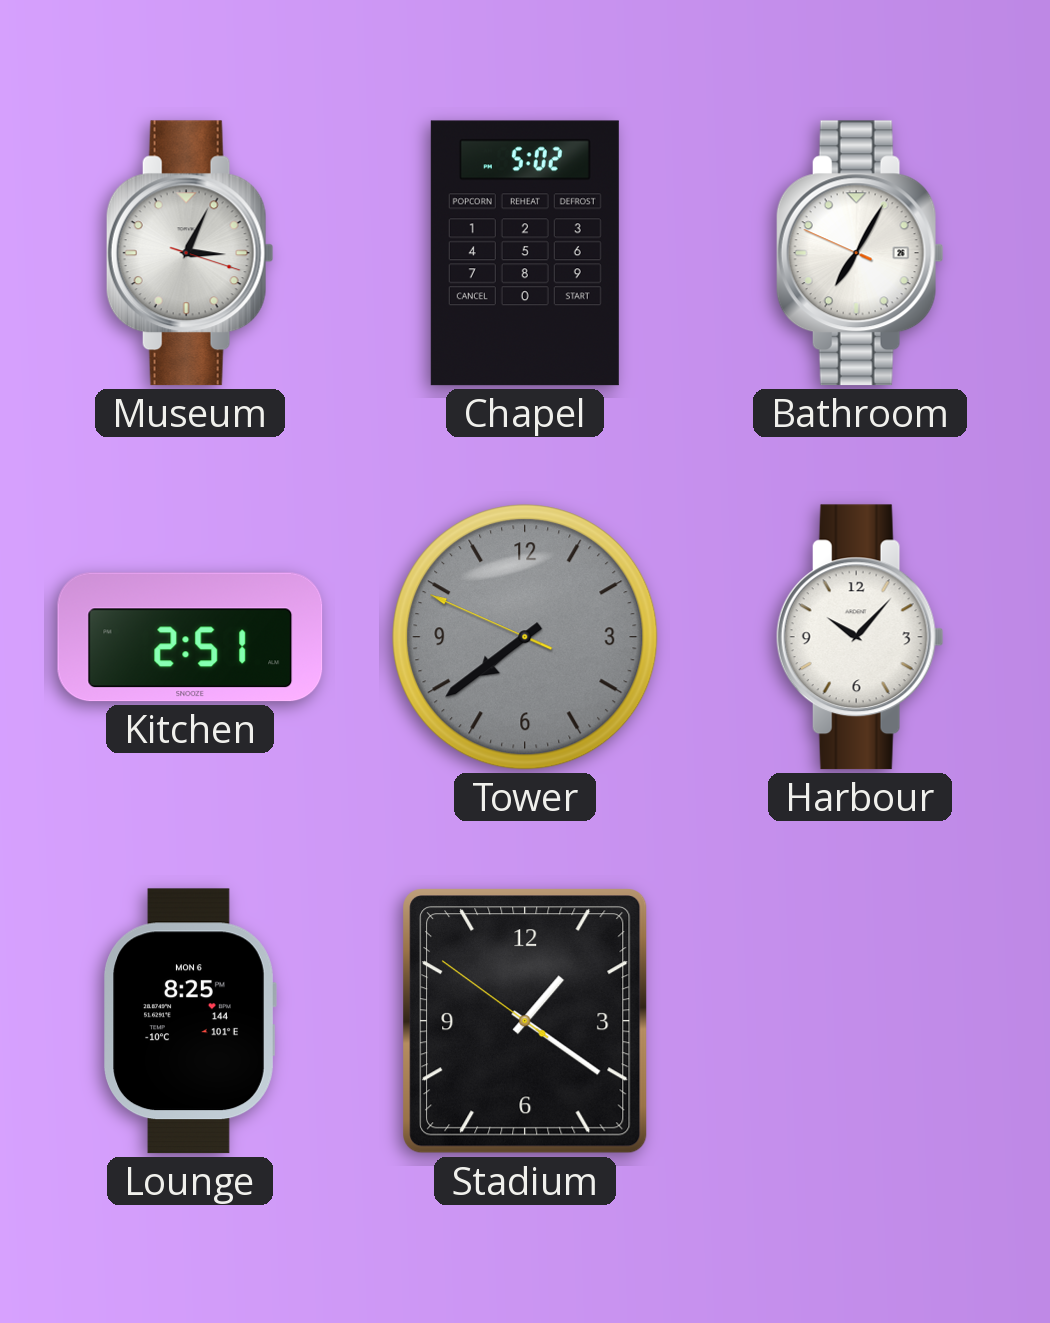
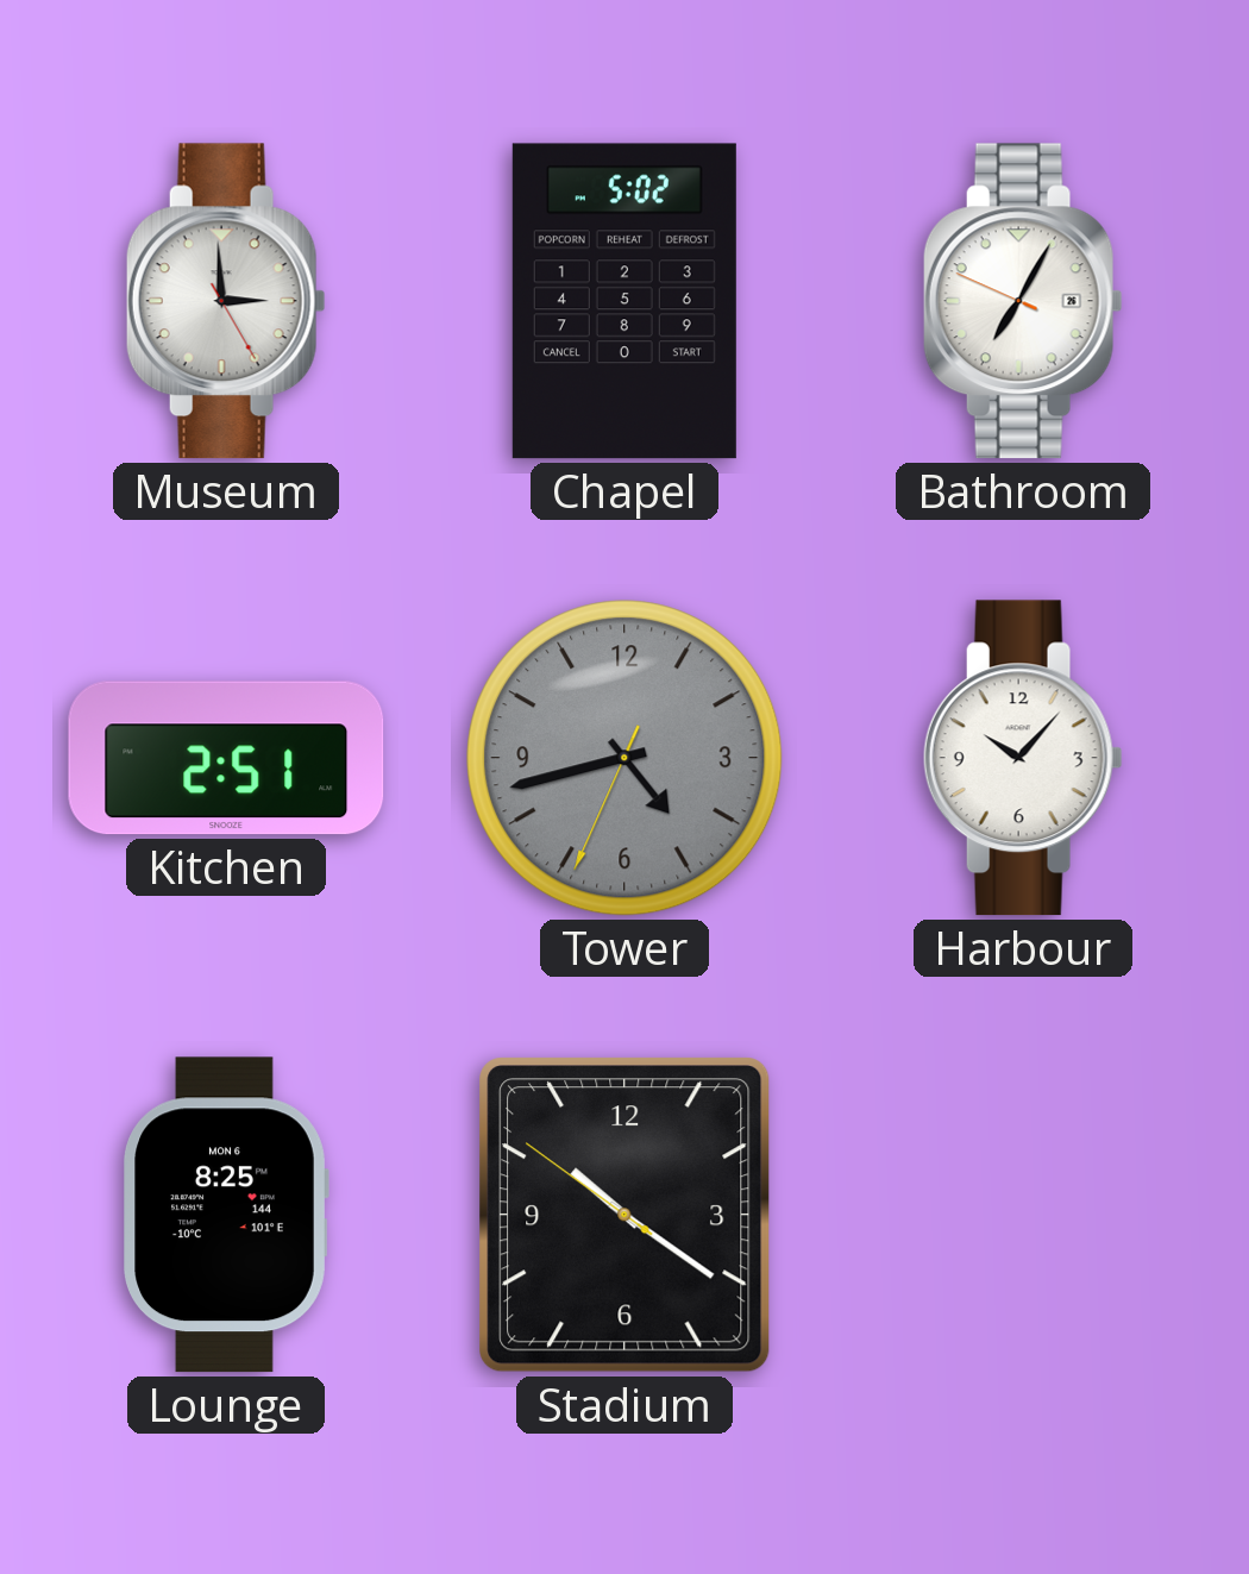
Museum: 3:04 -> 2:59
Tower: 7:38 -> 4:42
Stadium: 1:20 -> 10:20
